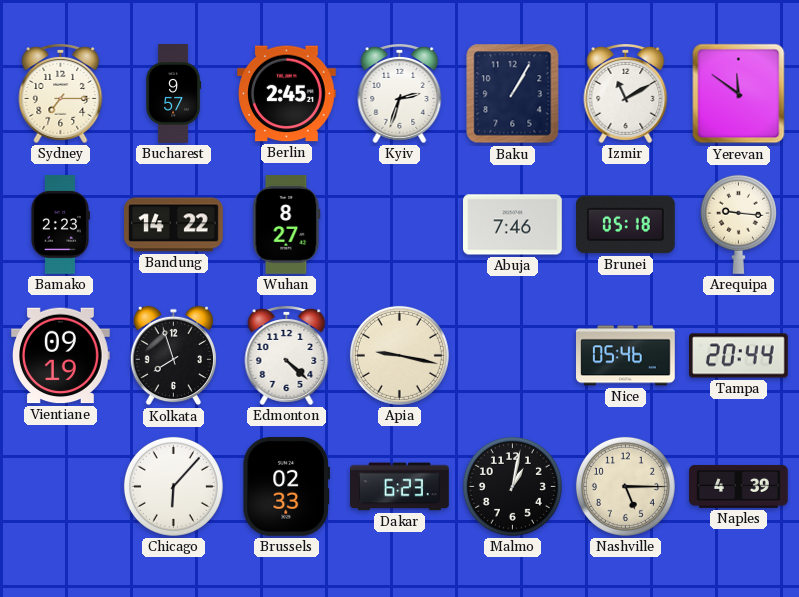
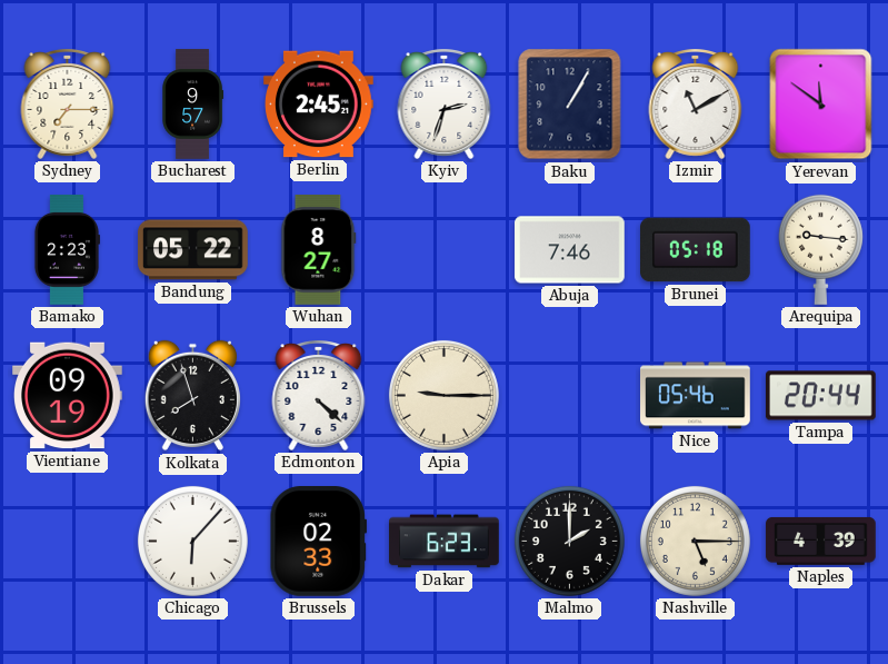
Bandung: 14:22 -> 05:22
Apia: 9:17 -> 9:15
Malmo: 1:02 -> 2:00
